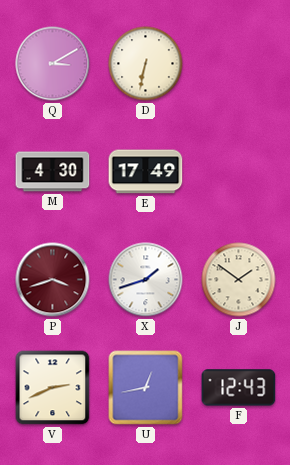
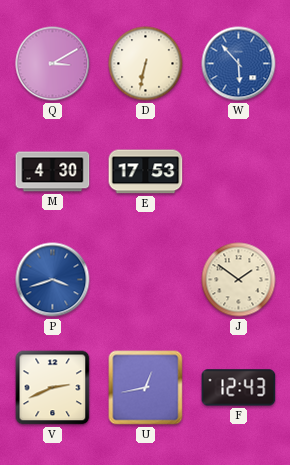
W: none -> 5:53
E: 17:49 -> 17:53
P dial: burgundy -> blue
X: 1:42 -> none
